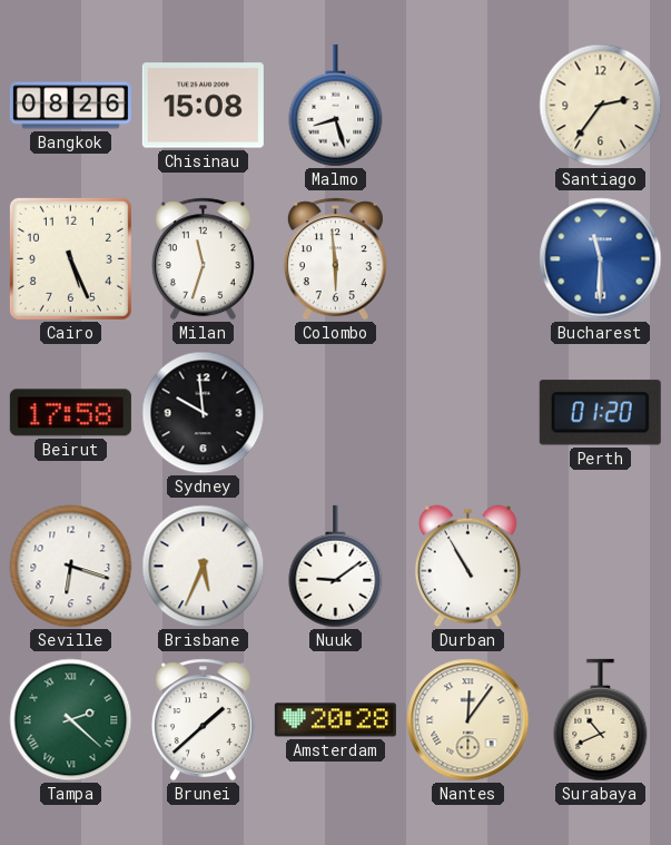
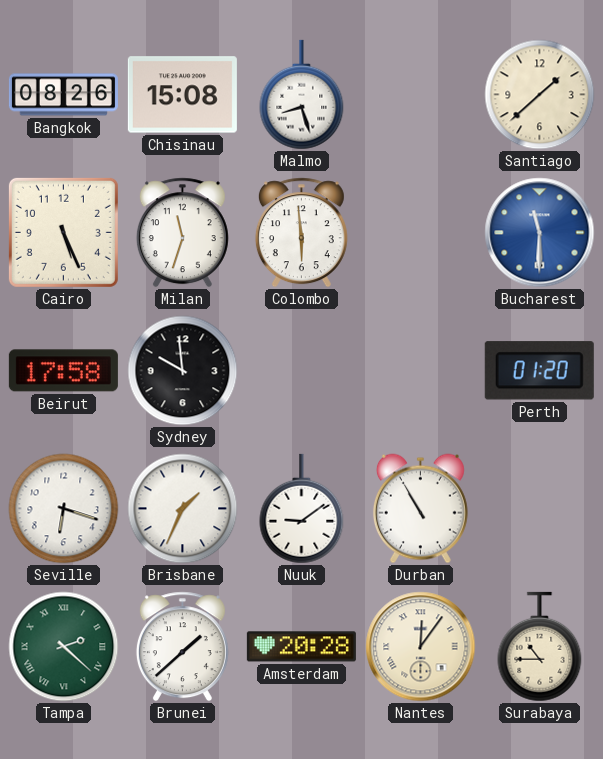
Santiago: 2:36 -> 1:38
Brisbane: 5:34 -> 1:34
Surabaya: 10:41 -> 10:45
